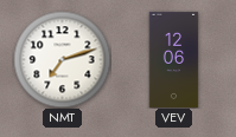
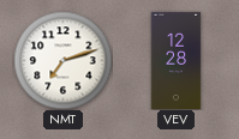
VEV: 12:06 -> 12:28
